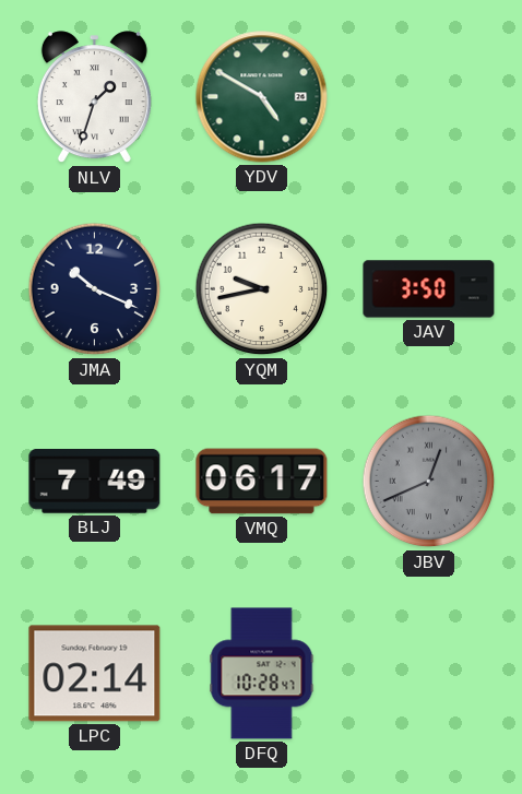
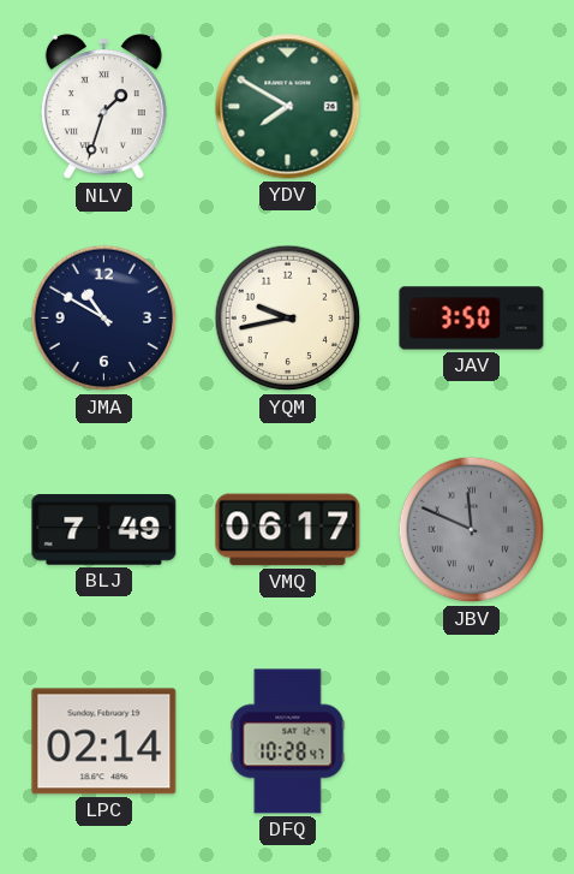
YDV: 4:50 -> 7:50
JMA: 10:19 -> 10:50
JBV: 12:41 -> 11:49
